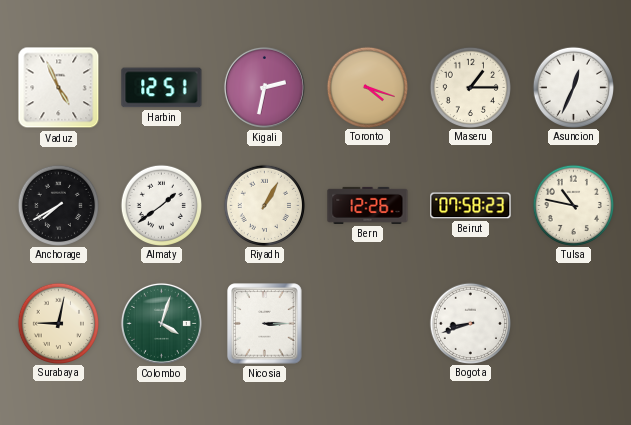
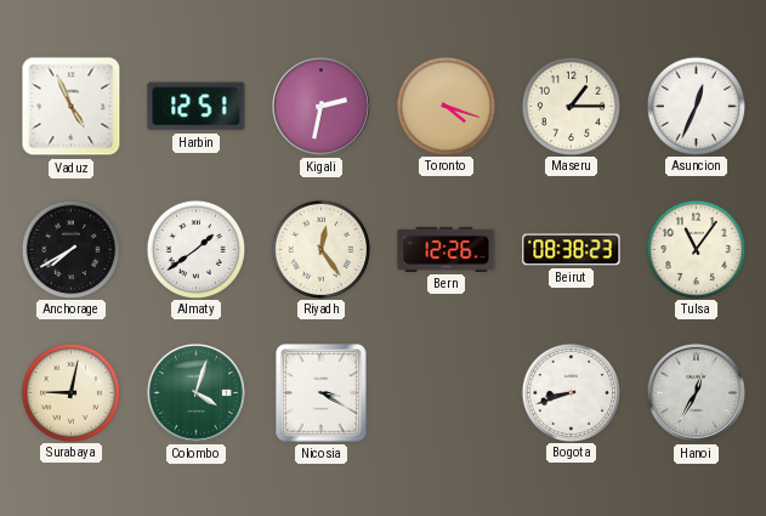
Riyadh: 1:05 -> 12:24
Beirut: 07:58 -> 08:38
Tulsa: 10:47 -> 11:06
Nicosia: 3:15 -> 3:20
Hanoi: none -> 12:35
